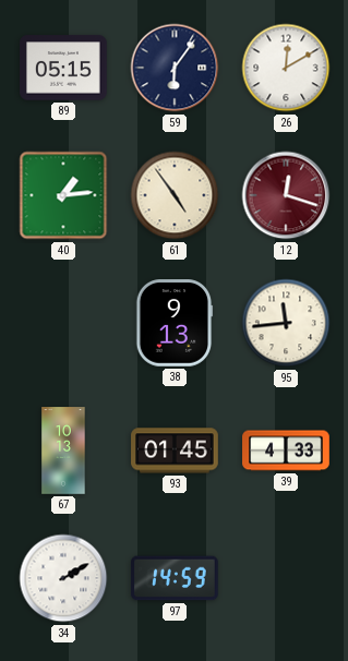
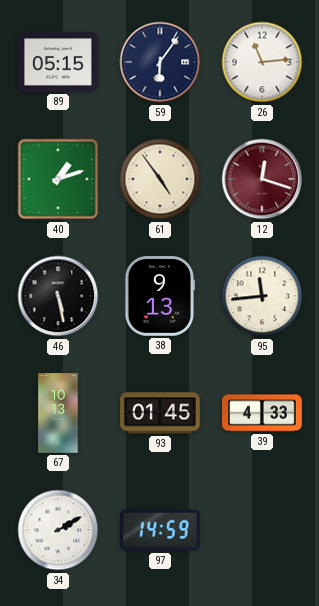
26: 12:10 -> 11:14
40: 1:14 -> 1:12
46: none -> 5:28
